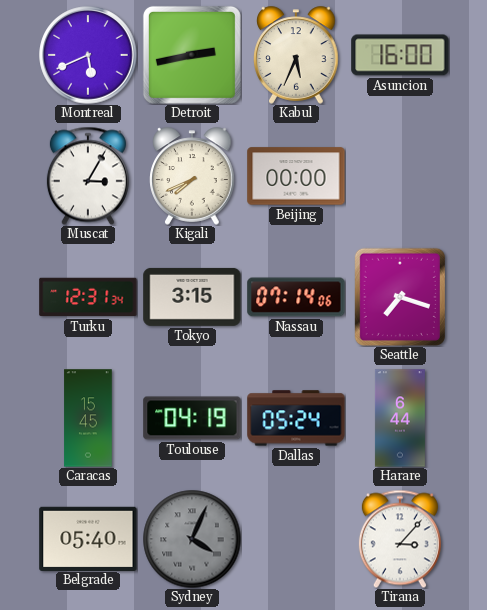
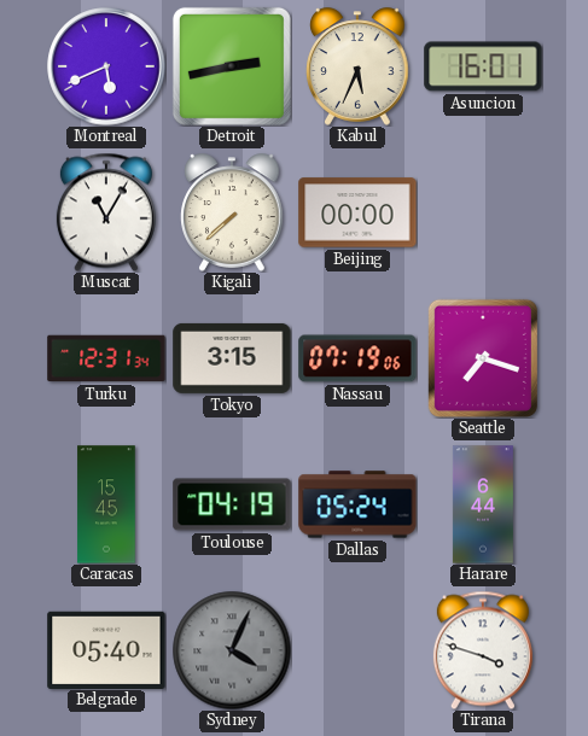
Asuncion: 16:00 -> 16:01
Muscat: 3:05 -> 11:05
Kigali: 7:41 -> 7:38
Nassau: 07:14 -> 07:19
Tirana: 3:07 -> 3:48
